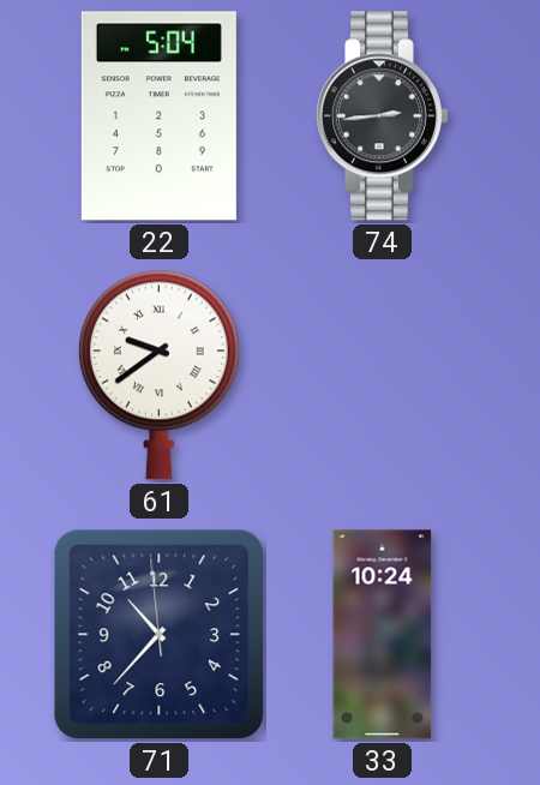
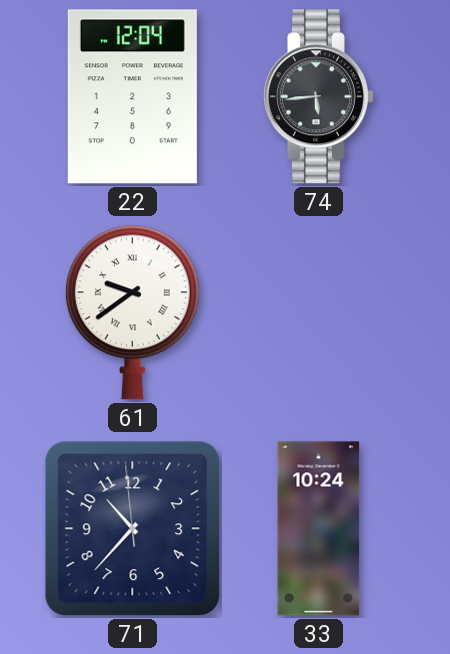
22: 5:04 -> 12:04
74: 2:44 -> 5:44
